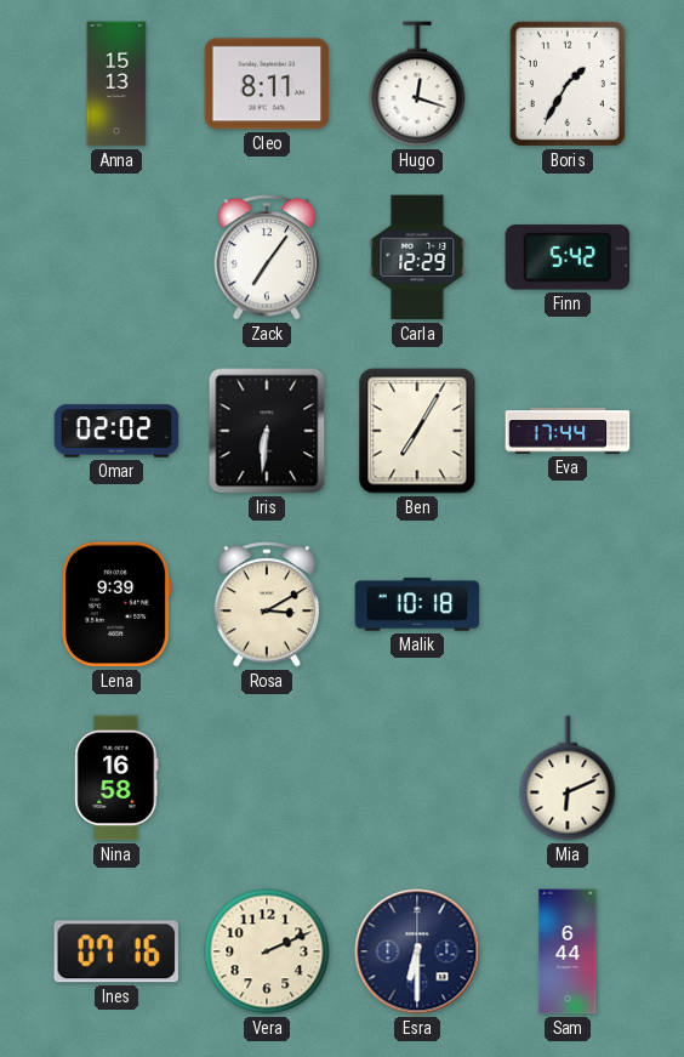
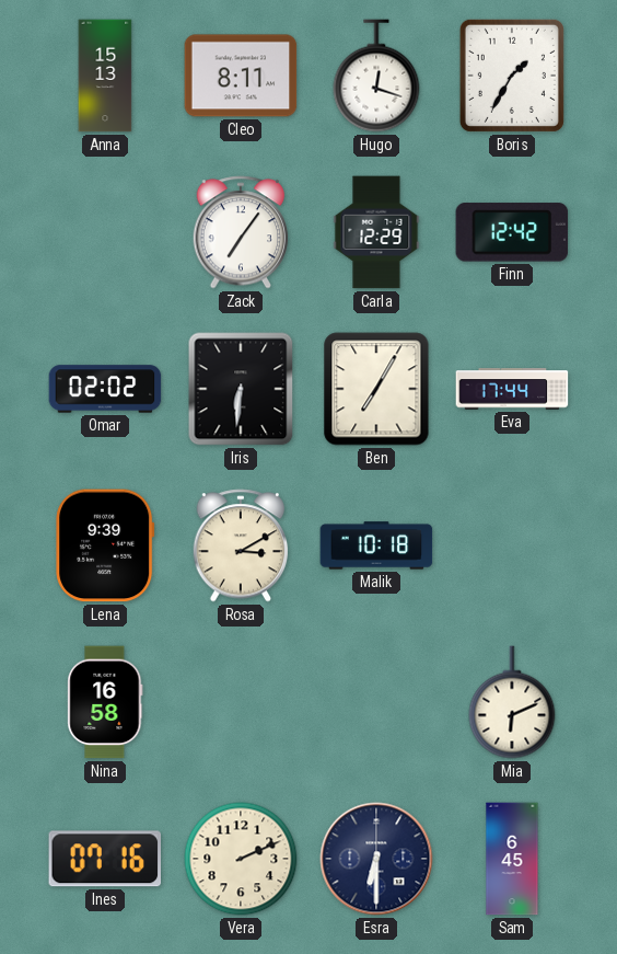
Finn: 5:42 -> 12:42
Sam: 6:44 -> 6:45
